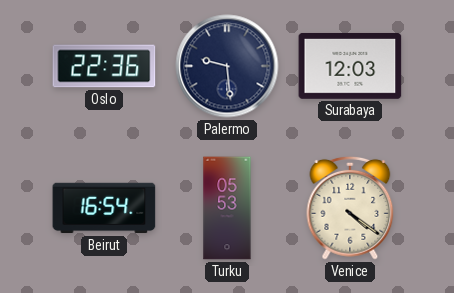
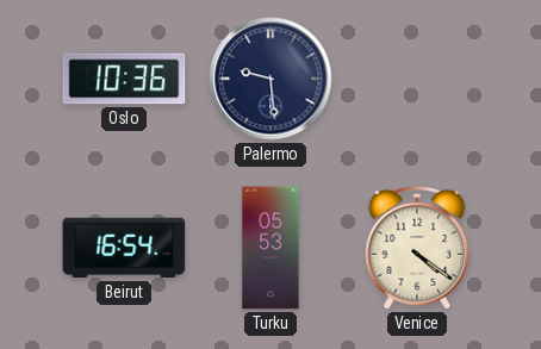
Oslo: 22:36 -> 10:36
Surabaya: 12:03 -> none
